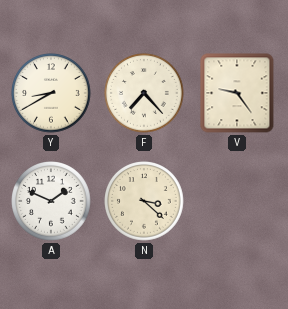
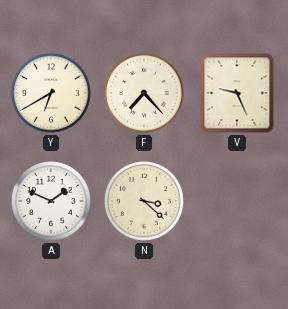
Y: 8:40 -> 6:40
V: 9:24 -> 9:26
